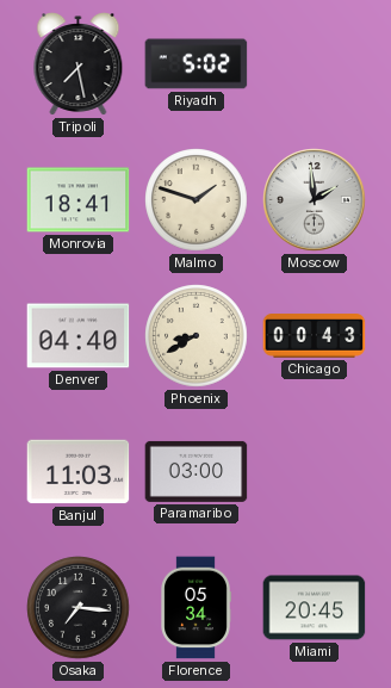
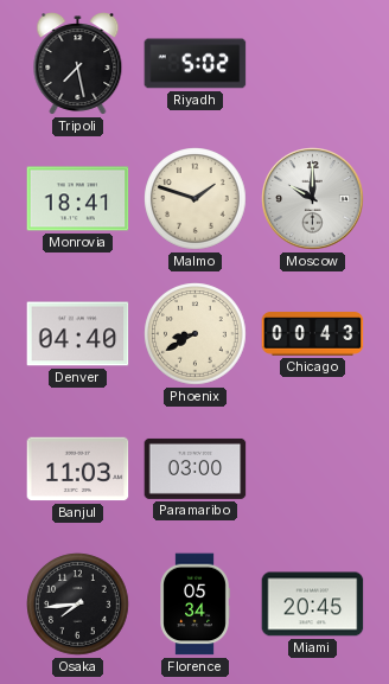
Moscow: 1:59 -> 10:00
Osaka: 7:16 -> 7:44
